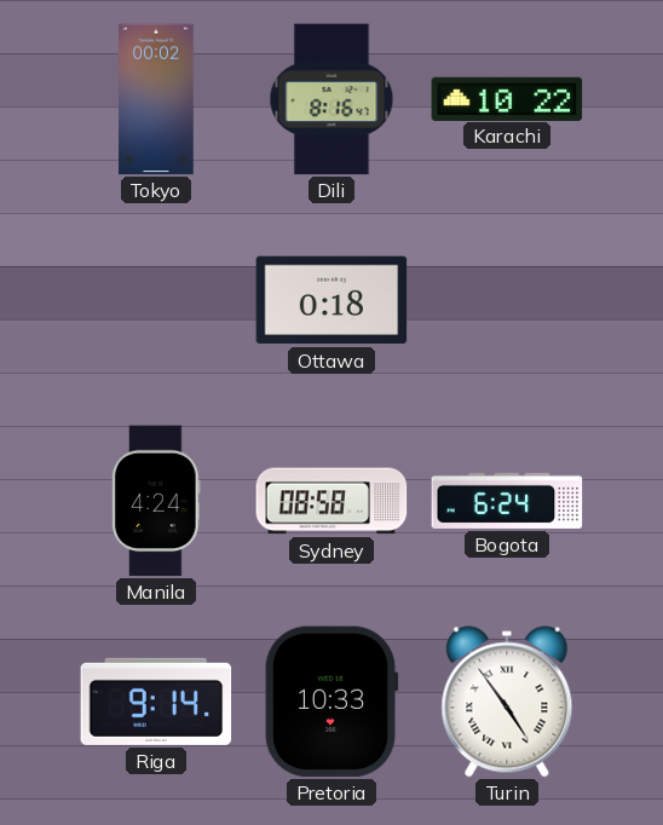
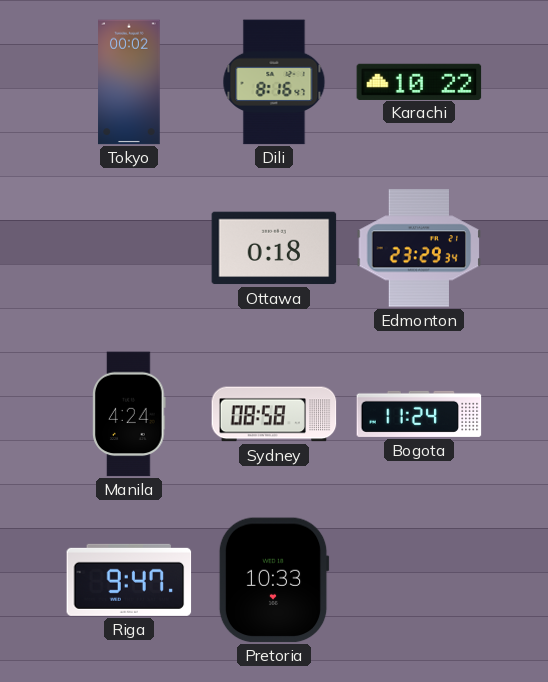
Edmonton: none -> 23:29
Bogota: 6:24 -> 11:24
Riga: 9:14 -> 9:47
Turin: 4:54 -> none
